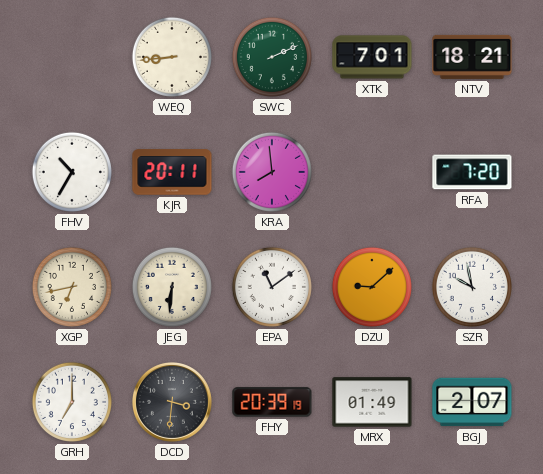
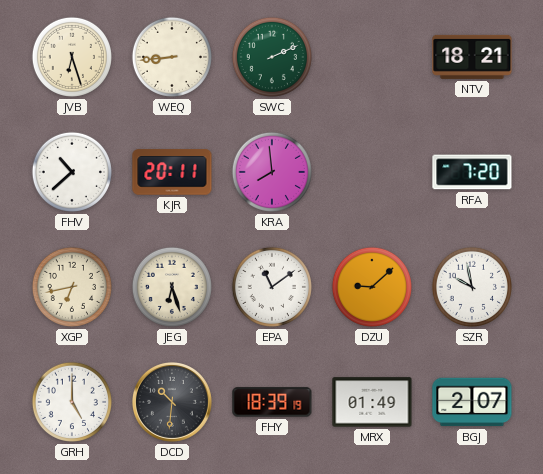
JVB: none -> 6:27
XTK: 7:01 -> none
FHV: 10:35 -> 10:38
JEG: 6:31 -> 6:27
GRH: 7:00 -> 5:00
DCD: 3:31 -> 10:31
FHY: 20:39 -> 18:39
